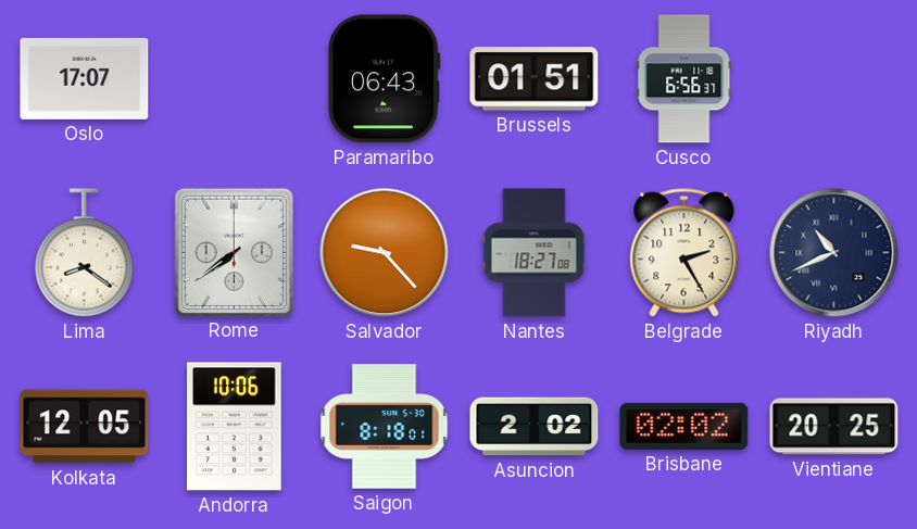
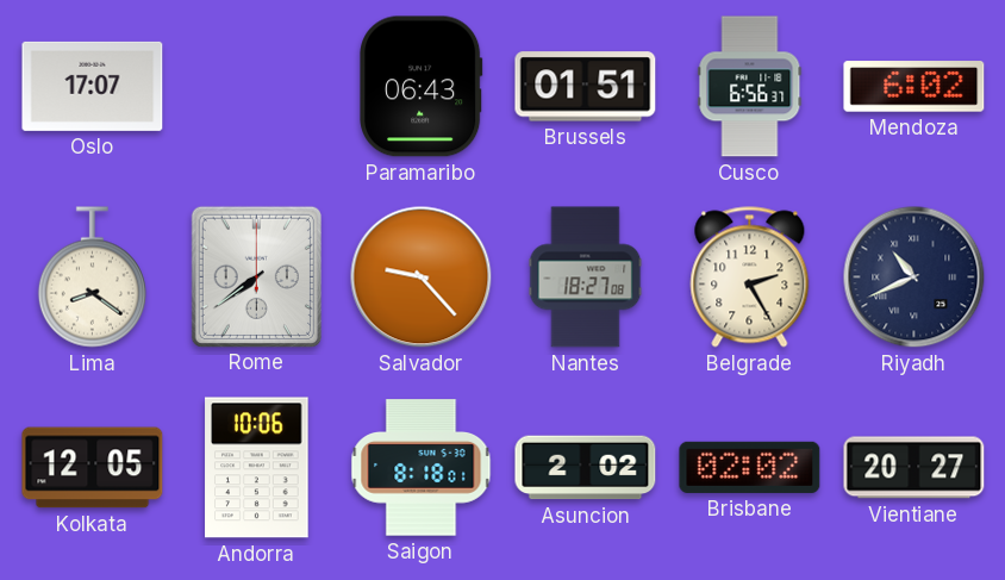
Mendoza: none -> 6:02
Vientiane: 20:25 -> 20:27
